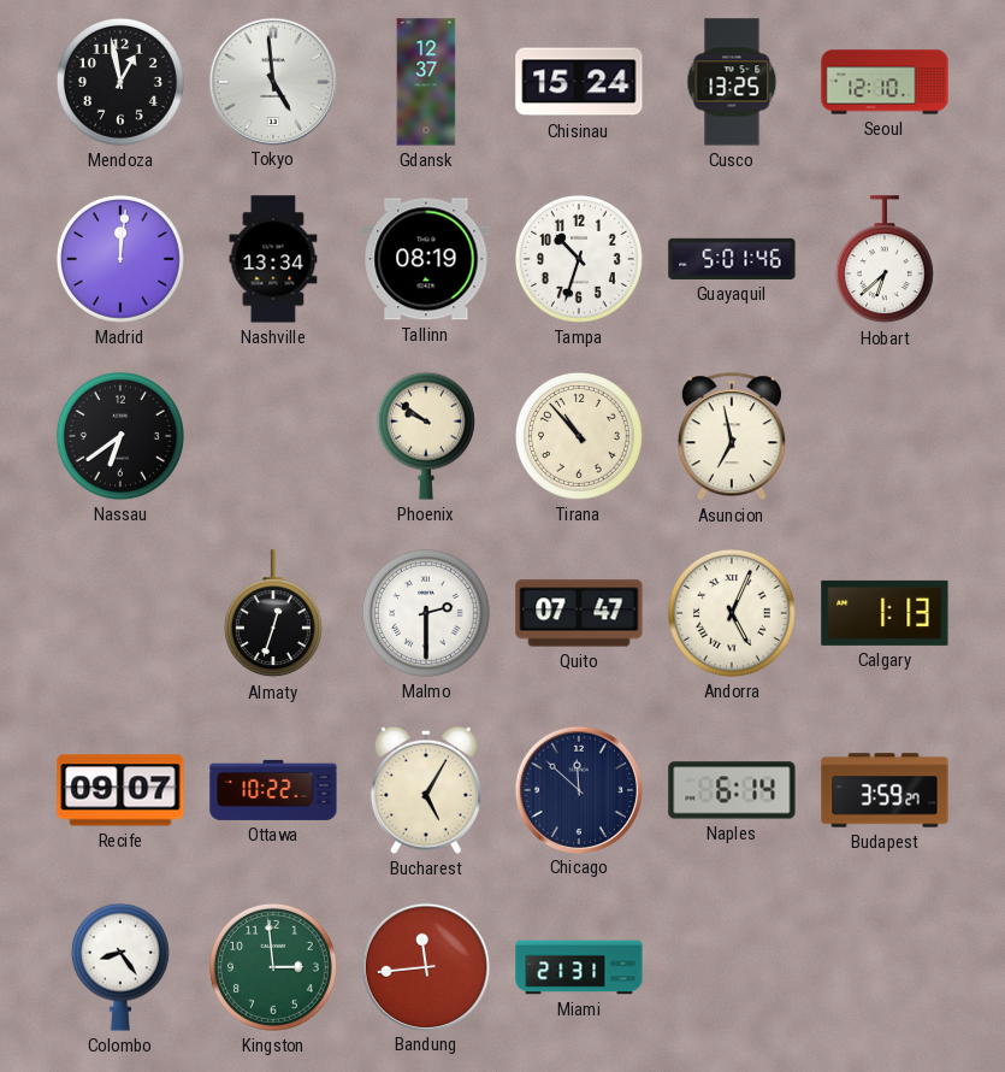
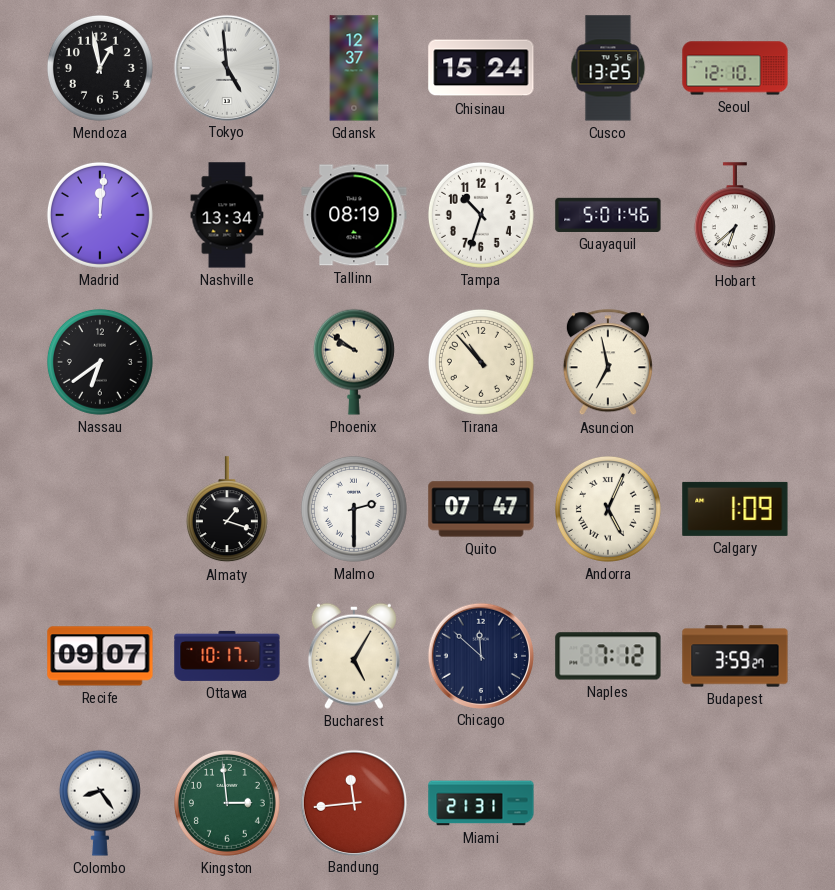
Almaty: 12:33 -> 1:18
Calgary: 1:13 -> 1:09
Ottawa: 10:22 -> 10:17
Naples: 6:14 -> 7:12
